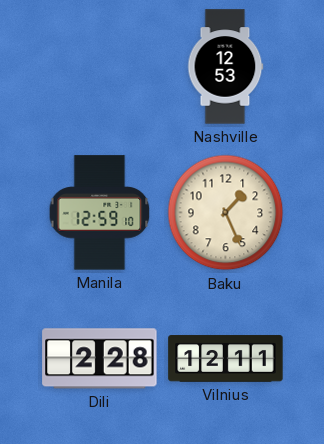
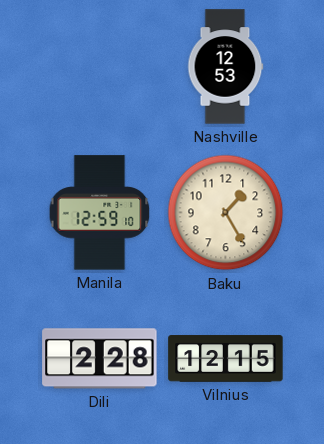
Baku: 1:26 -> 1:25
Vilnius: 12:11 -> 12:15
